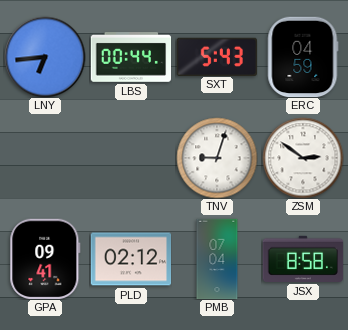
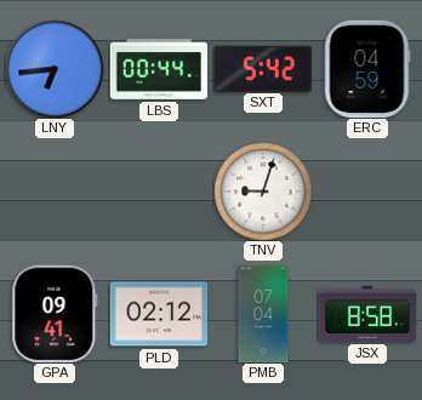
SXT: 5:43 -> 5:42
ZSM: 2:51 -> none
